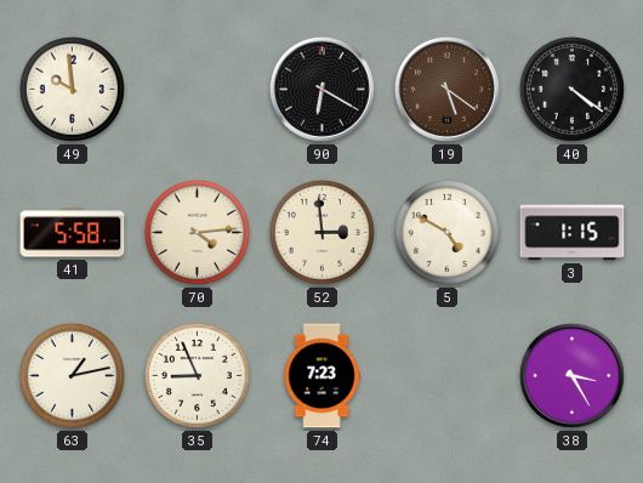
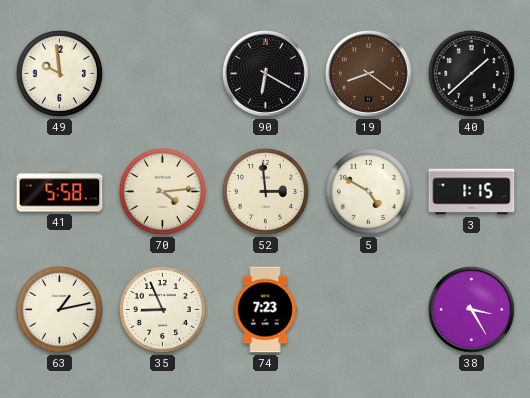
19: 5:21 -> 8:21
40: 4:21 -> 1:38
